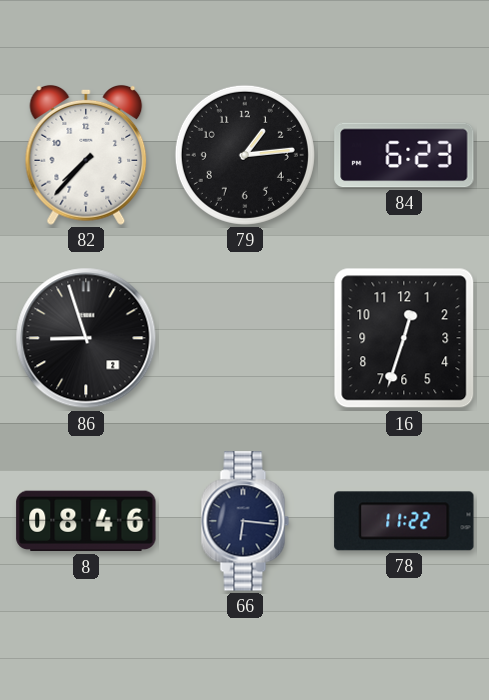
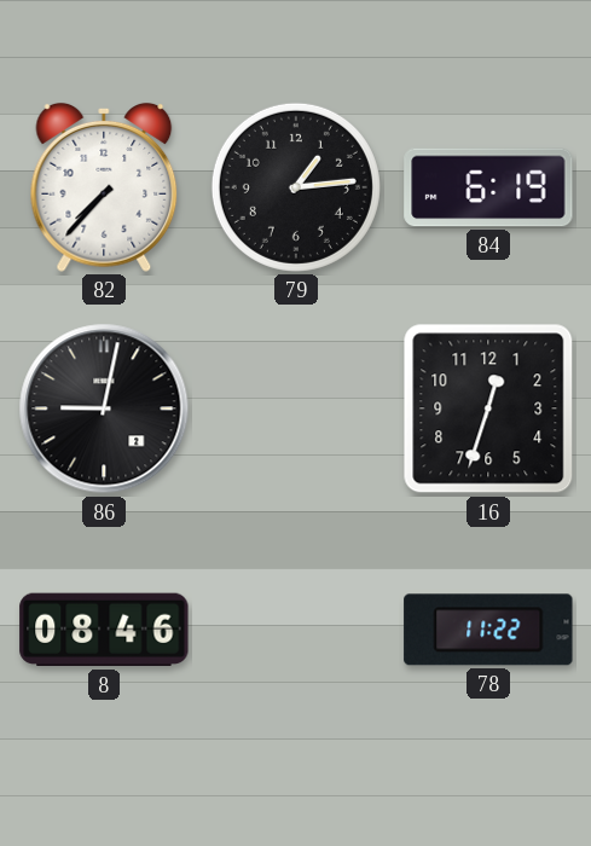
84: 6:23 -> 6:19
86: 8:57 -> 9:02
66: 6:16 -> none
